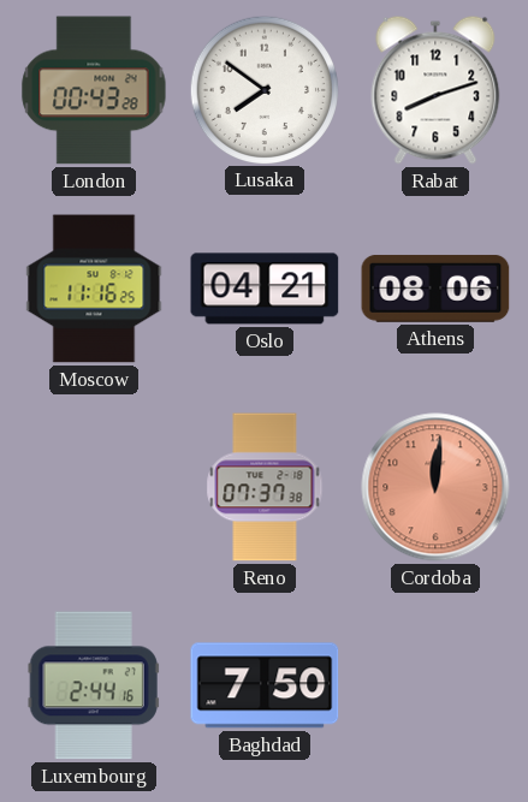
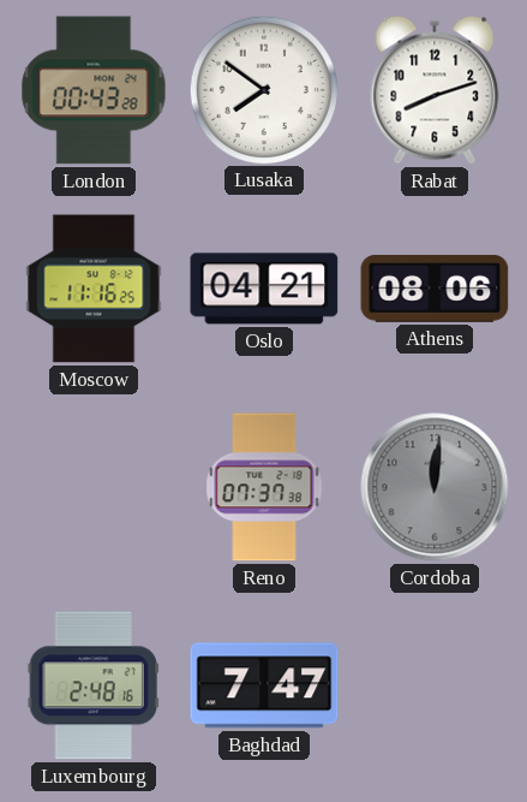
Cordoba dial: salmon -> grey
Luxembourg: 2:44 -> 2:48
Baghdad: 7:50 -> 7:47
